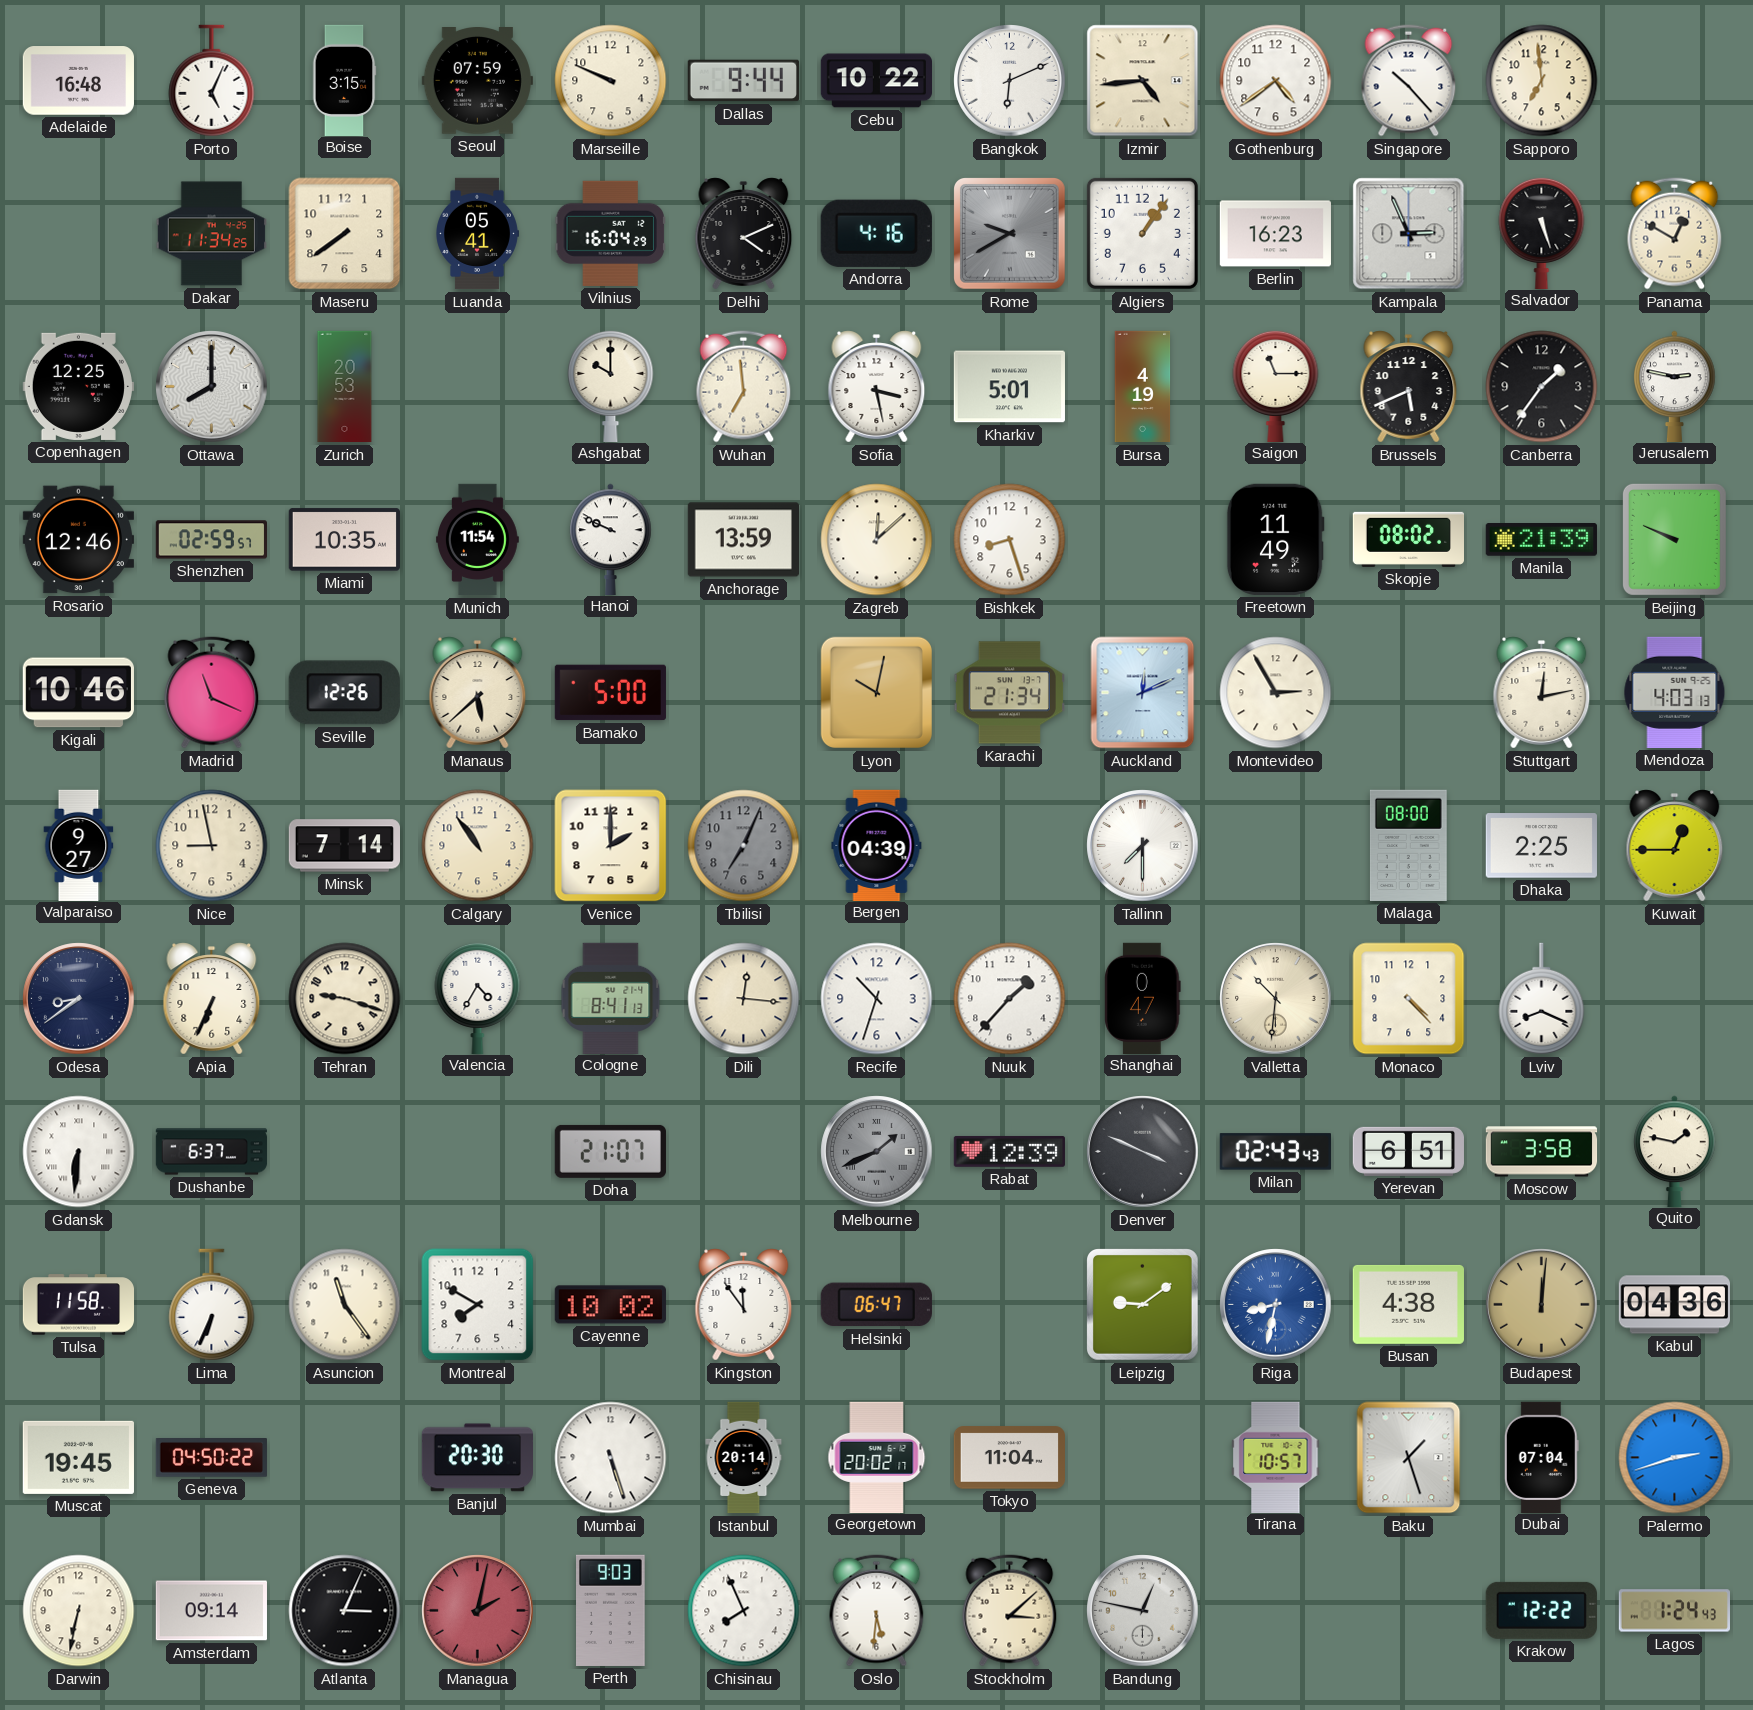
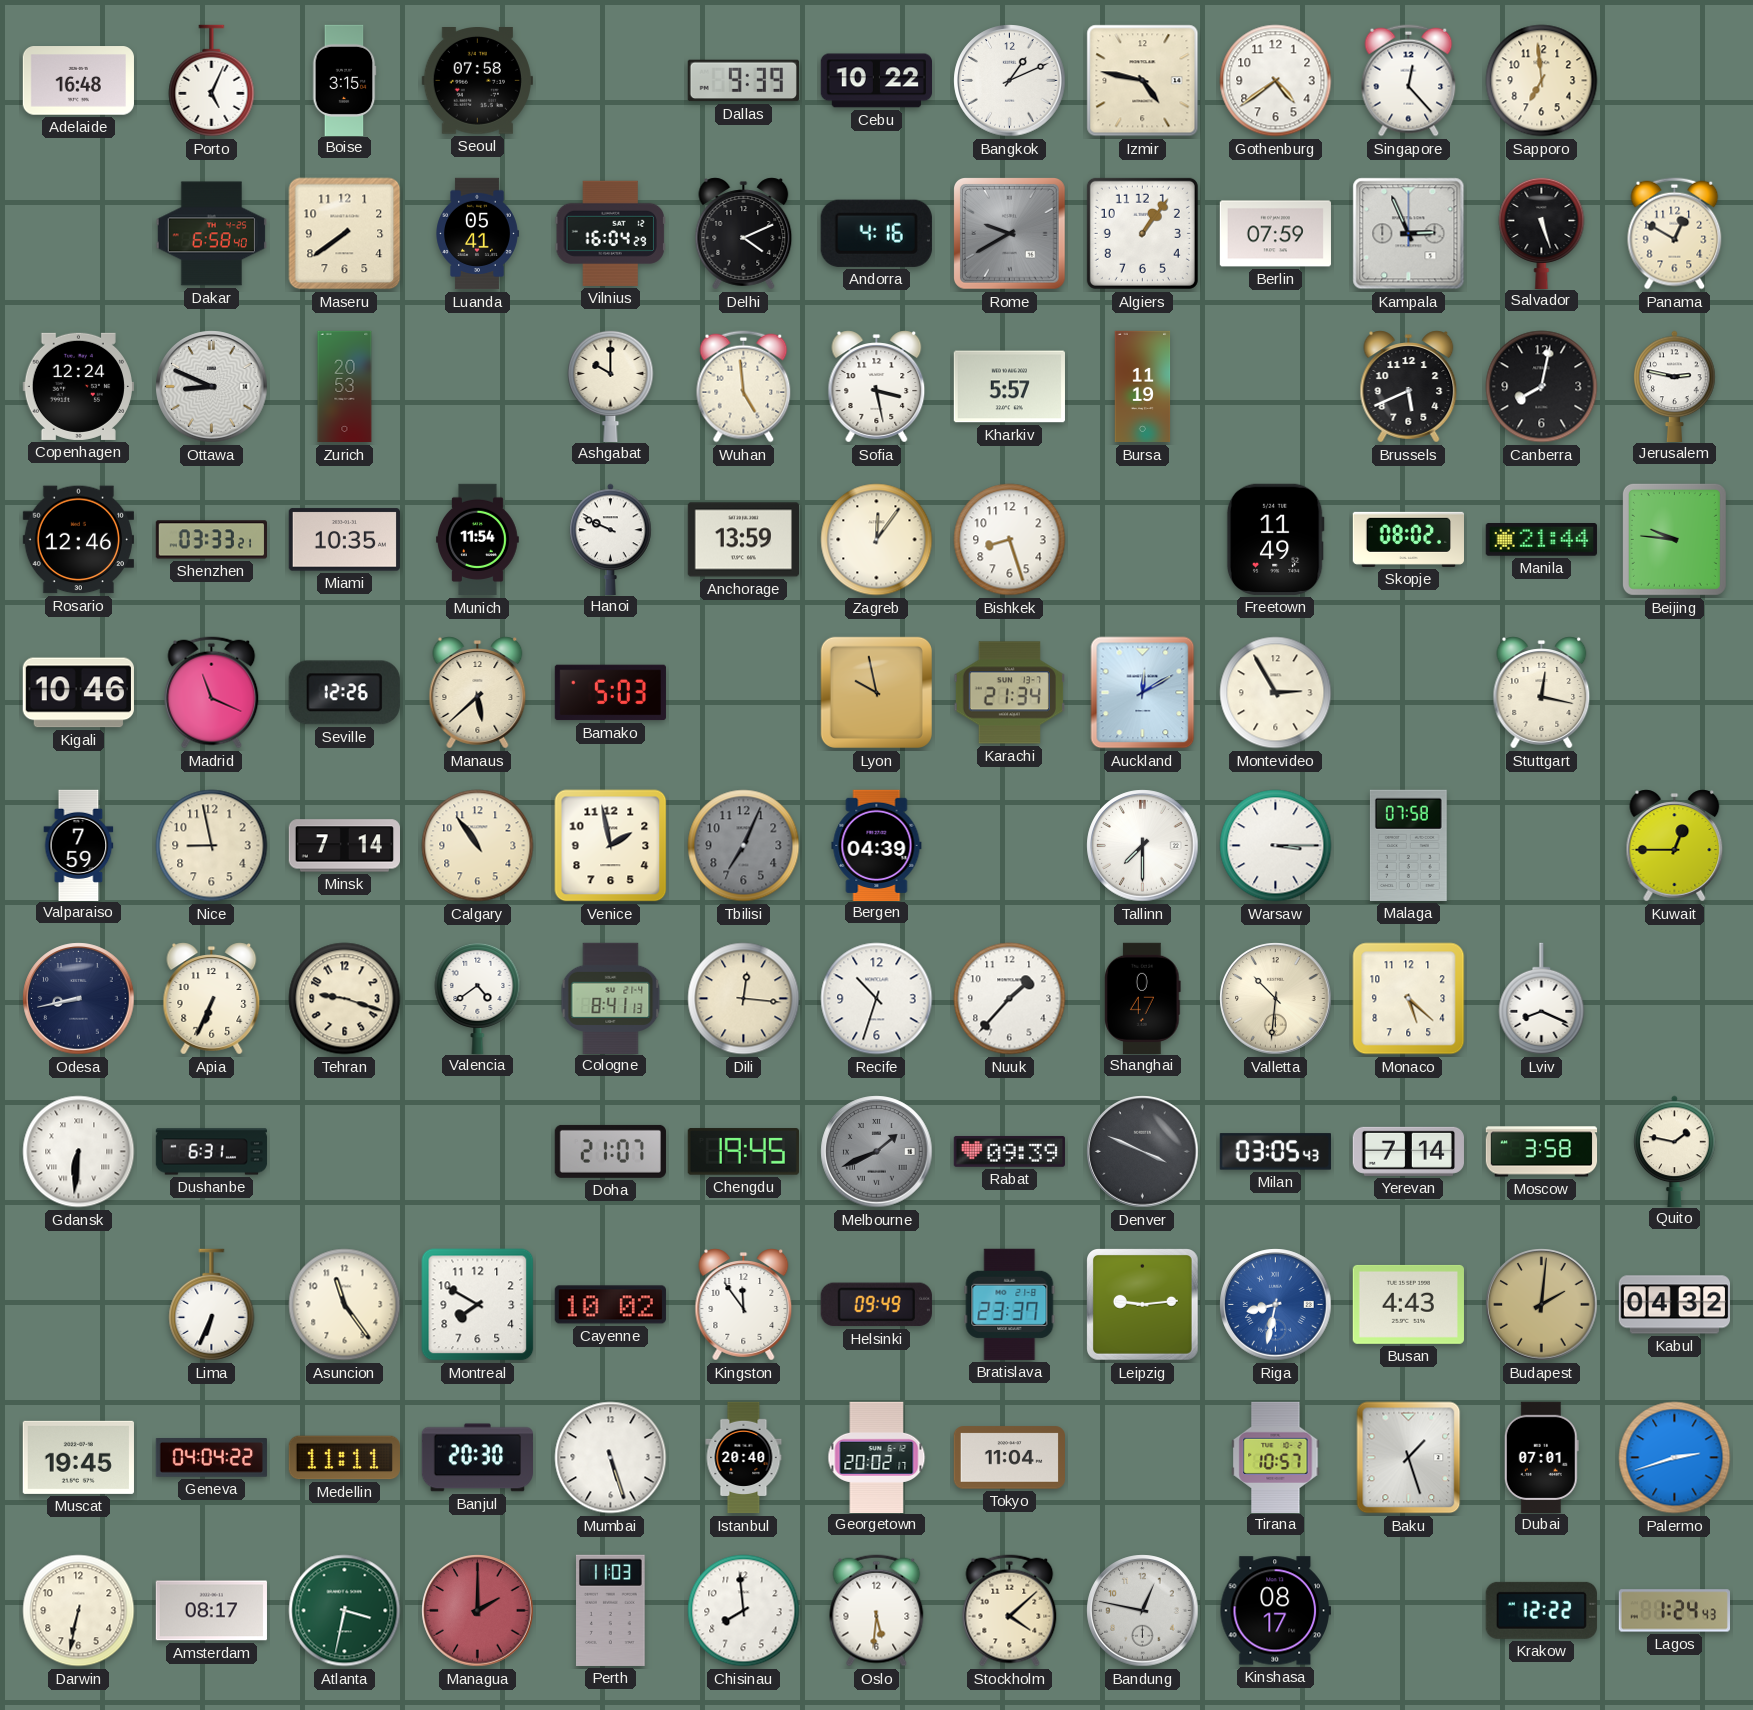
Seoul: 07:59 -> 07:58
Marseille: 9:49 -> none
Dallas: 9:44 -> 9:39
Bangkok: 6:11 -> 1:11
Izmir: 4:44 -> 4:47
Singapore: 10:23 -> 12:23
Dakar: 11:34 -> 6:58
Berlin: 16:23 -> 07:59
Copenhagen: 12:25 -> 12:24
Ottawa: 8:00 -> 8:49
Wuhan: 6:59 -> 4:59
Kharkiv: 5:01 -> 5:57
Bursa: 4:19 -> 11:19
Saigon: 11:15 -> none
Canberra: 1:36 -> 8:02
Shenzhen: 02:59 -> 03:33
Zagreb: 12:08 -> 12:06
Manila: 21:39 -> 21:44
Beijing: 9:49 -> 9:46
Bamako: 5:00 -> 5:03
Lyon: 10:02 -> 9:58
Auckland: 12:11 -> 12:10
Stuttgart: 12:13 -> 12:17
Mendoza: 4:03 -> none
Valparaiso: 9:27 -> 7:59
Venice: 2:00 -> 1:58
Warsaw: none -> 3:15
Malaga: 08:00 -> 07:58
Dhaka: 2:25 -> none
Odesa: 8:39 -> 8:43
Valencia: 4:35 -> 4:39
Monaco: 4:23 -> 5:22
Dushanbe: 6:37 -> 6:31
Chengdu: none -> 19:45
Rabat: 12:39 -> 09:39
Milan: 02:43 -> 03:05
Yerevan: 6:51 -> 7:14
Tulsa: 11:58 -> none
Helsinki: 06:47 -> 09:49
Bratislava: none -> 23:37
Leipzig: 9:09 -> 9:14
Busan: 4:38 -> 4:43
Budapest: 12:01 -> 2:01
Kabul: 04:36 -> 04:32
Geneva: 04:50 -> 04:04
Medellin: none -> 11:11
Istanbul: 20:14 -> 20:40
Dubai: 07:04 -> 07:01
Amsterdam: 09:14 -> 08:17
Atlanta: 3:04 -> 3:32
Atlanta dial: black -> green
Managua: 2:02 -> 2:00
Perth: 9:03 -> 11:03
Chisinau: 7:56 -> 7:59
Stockholm: 3:08 -> 4:08
Kinshasa: none -> 08:17
